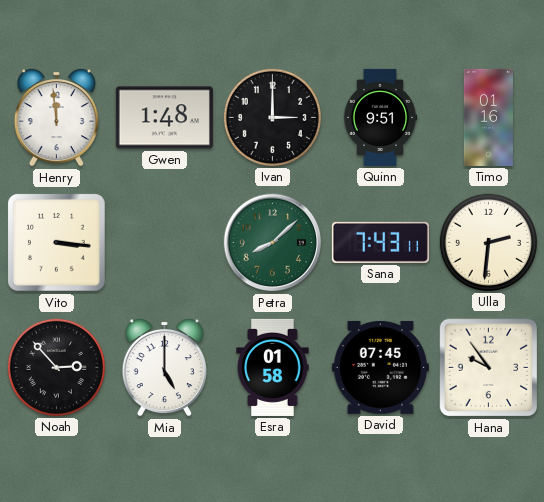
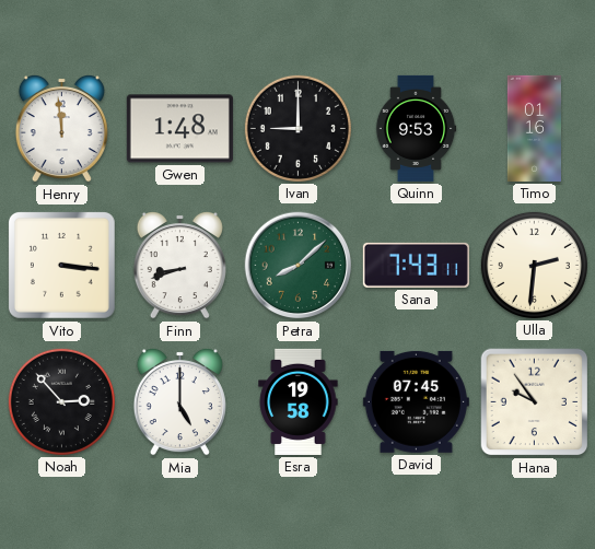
Ivan: 3:00 -> 9:00
Quinn: 9:51 -> 9:53
Finn: none -> 8:42
Esra: 01:58 -> 19:58
